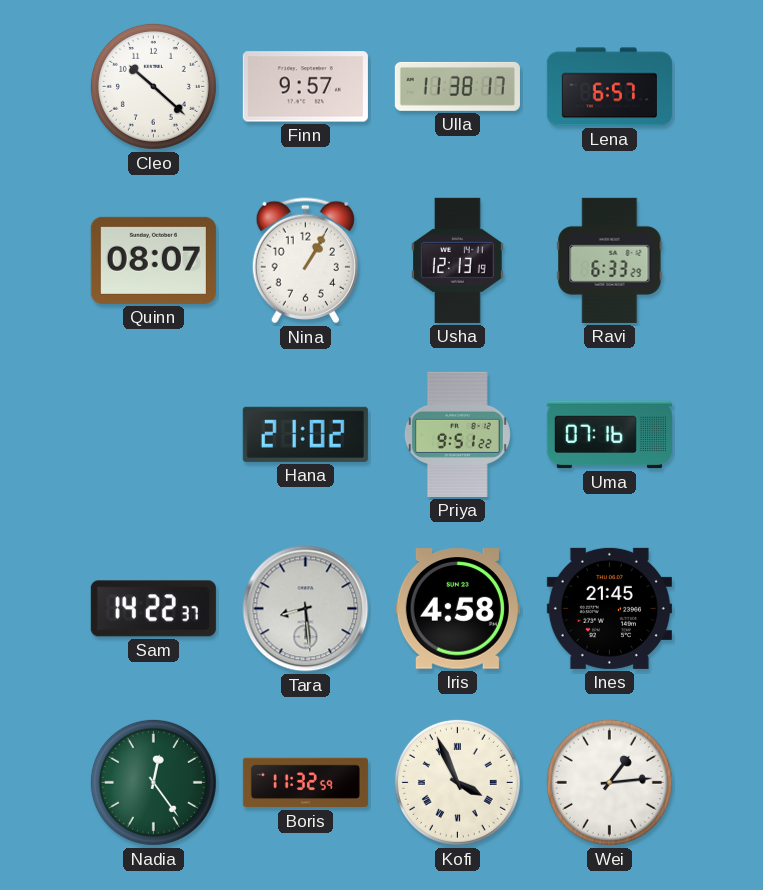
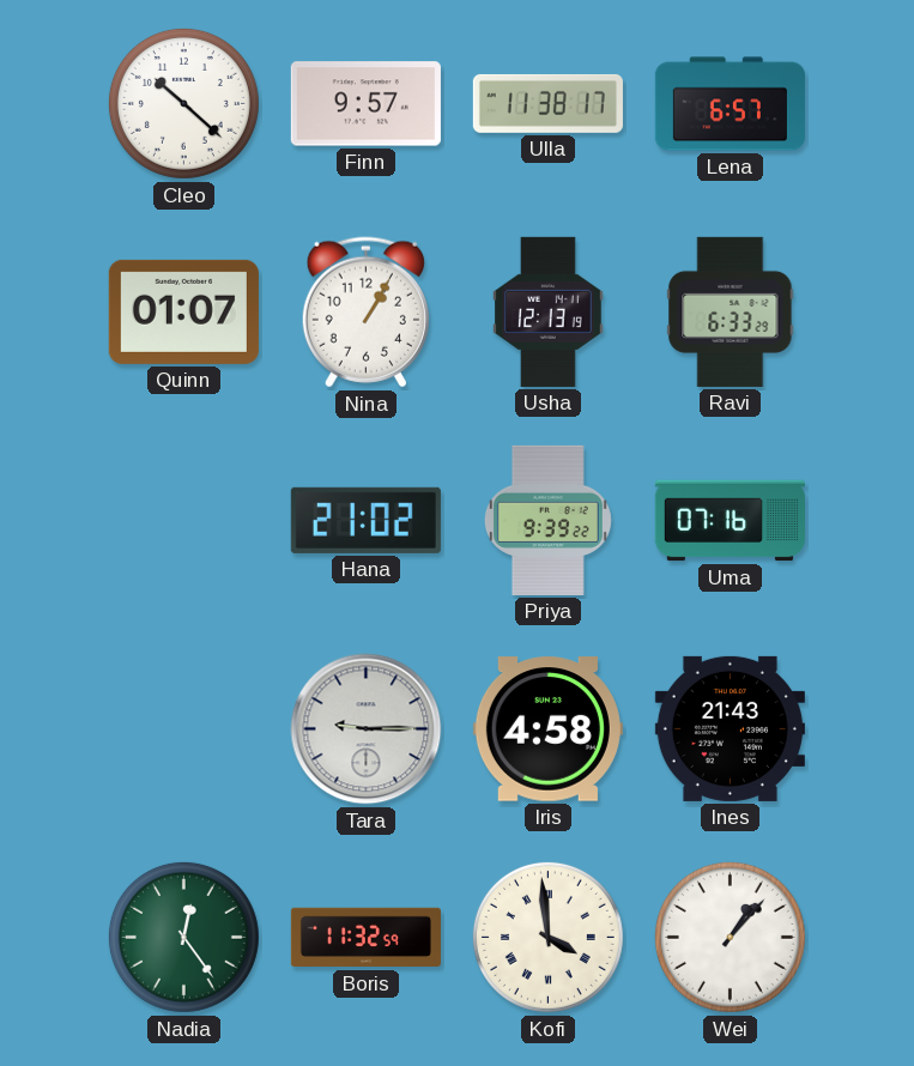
Quinn: 08:07 -> 01:07
Priya: 9:51 -> 9:39
Sam: 14:22 -> none
Tara: 8:29 -> 9:15
Ines: 21:45 -> 21:43
Kofi: 3:56 -> 3:59
Wei: 1:14 -> 1:07
